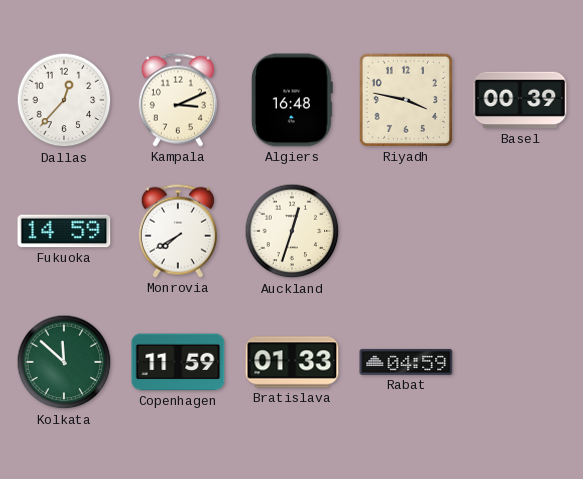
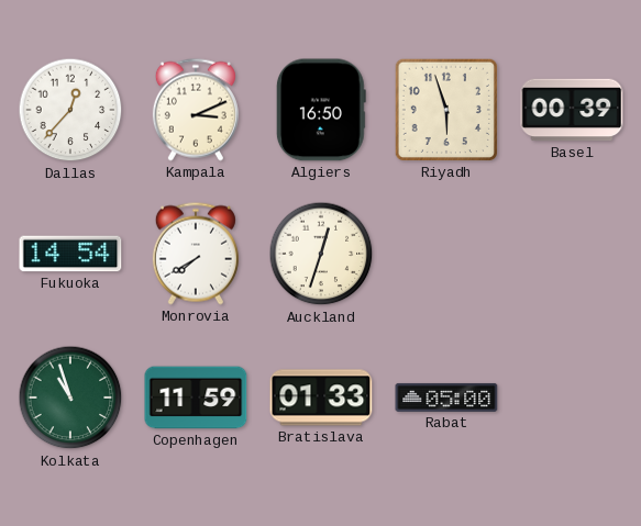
Algiers: 16:48 -> 16:50
Riyadh: 3:47 -> 5:57
Fukuoka: 14:59 -> 14:54
Kolkata: 11:52 -> 10:57
Rabat: 04:59 -> 05:00
